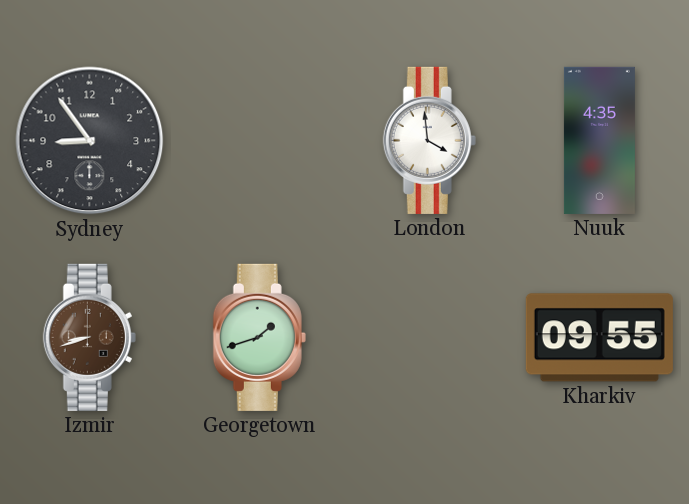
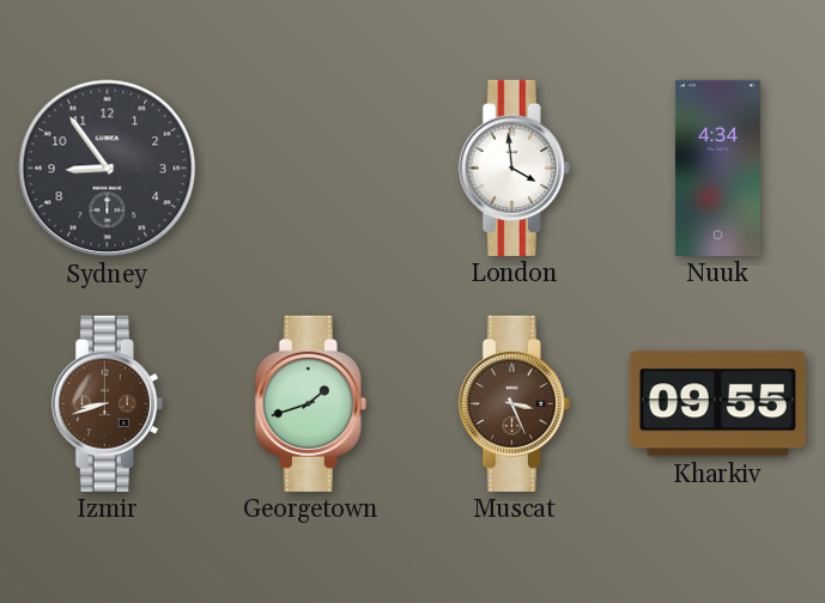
Nuuk: 4:35 -> 4:34
Muscat: none -> 3:26
